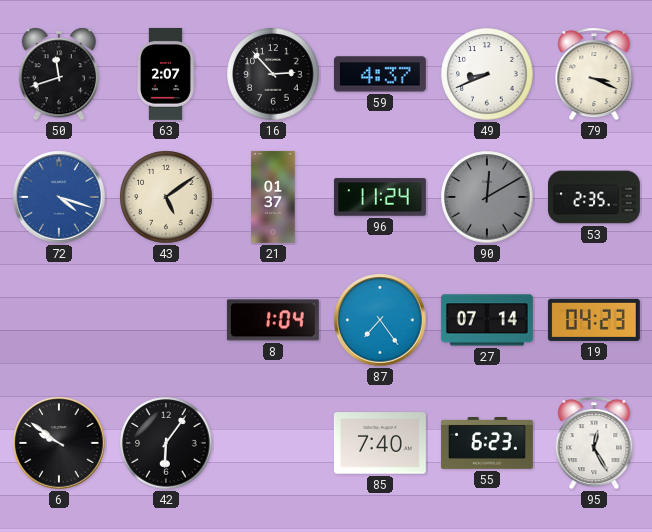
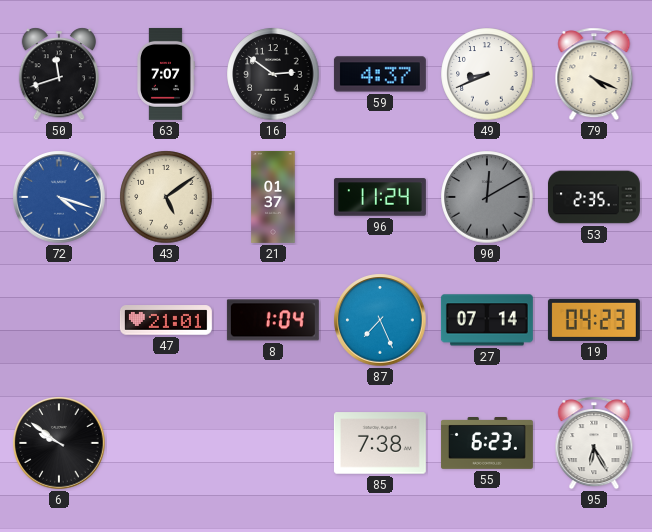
63: 2:07 -> 7:07
16: 2:53 -> 2:51
79: 3:19 -> 4:19
47: none -> 21:01
87: 7:24 -> 7:26
42: 6:06 -> none
85: 7:40 -> 7:38
95: 12:25 -> 6:25
